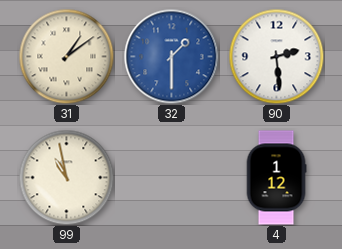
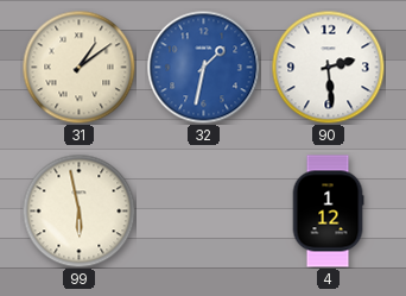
32: 1:30 -> 1:32
99: 10:58 -> 5:58
